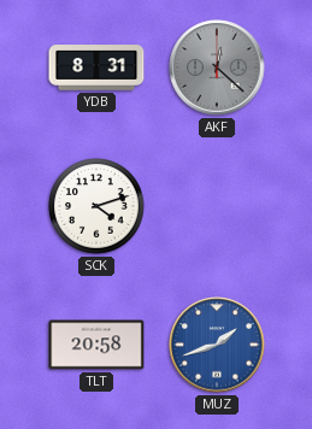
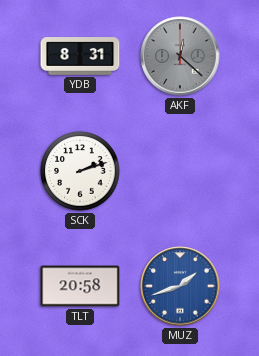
SCK: 4:12 -> 2:12
